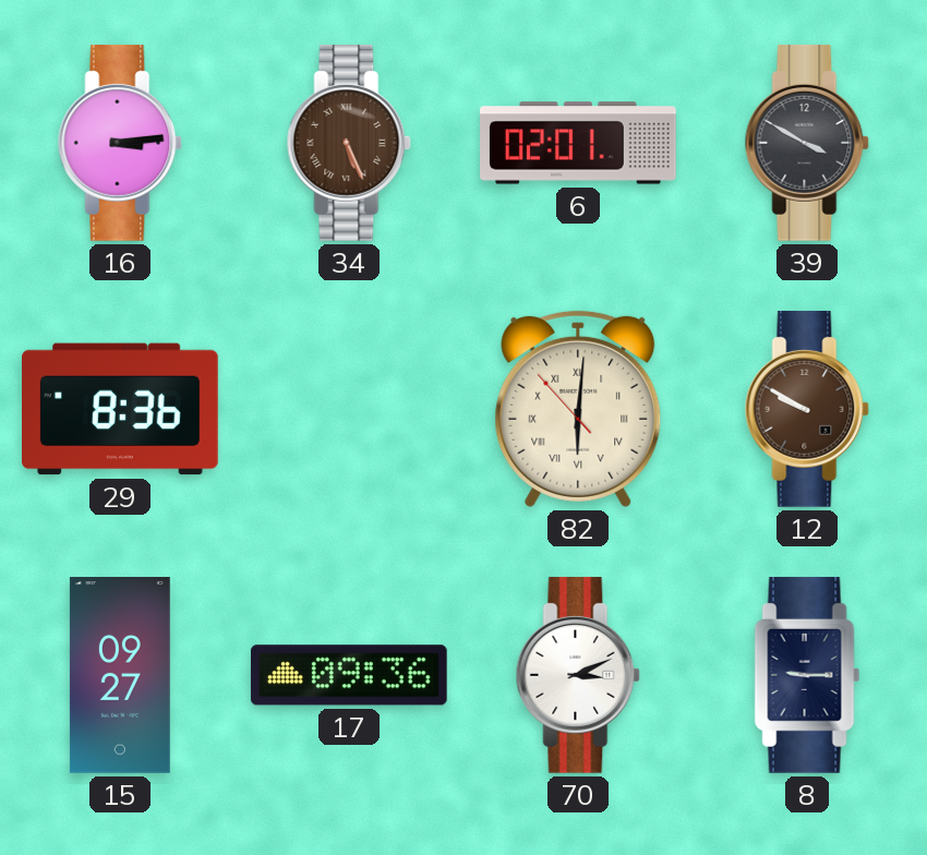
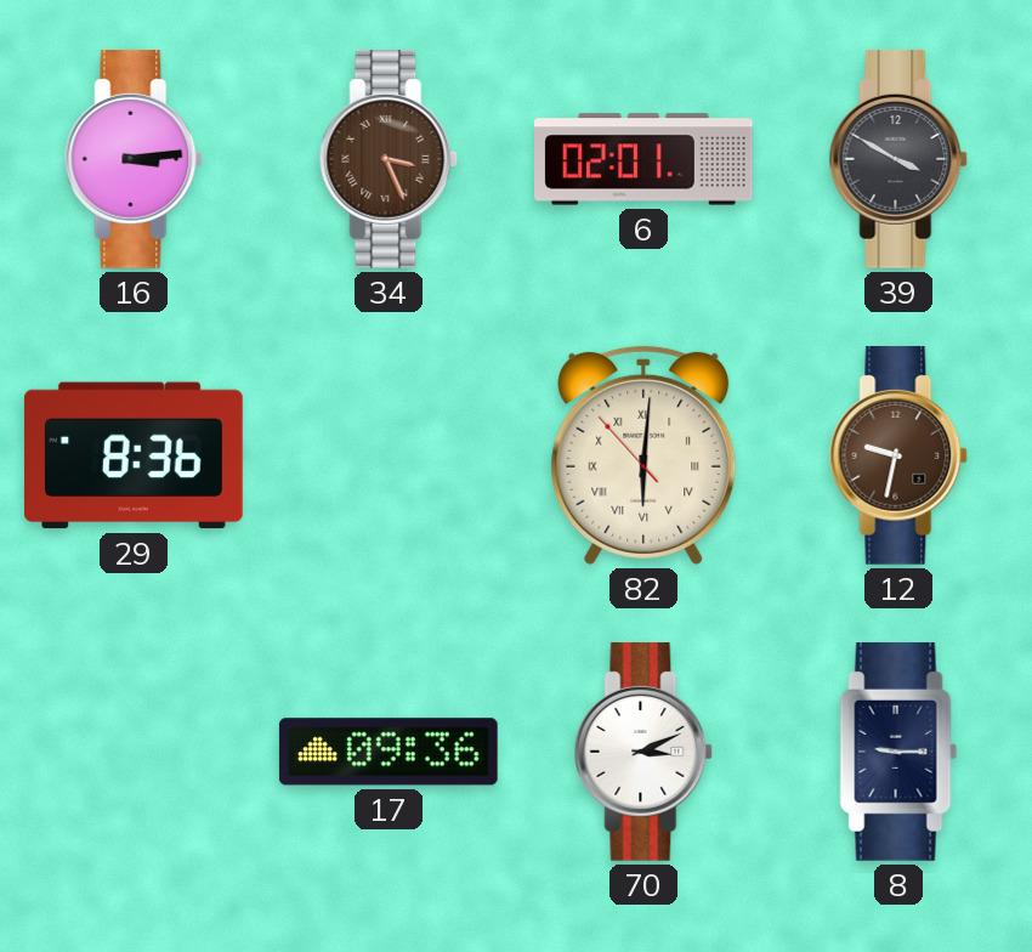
34: 5:26 -> 3:26
12: 9:50 -> 9:32
15: 09:27 -> none
